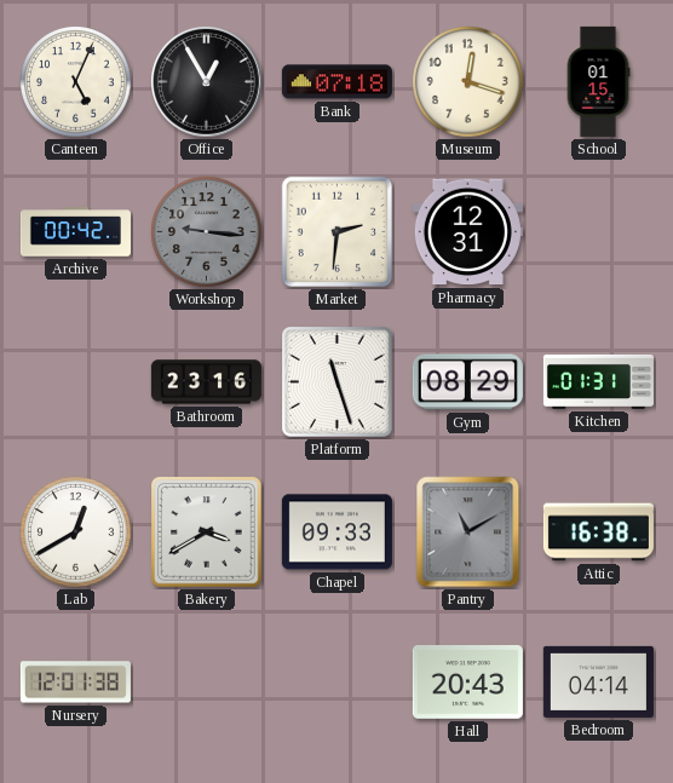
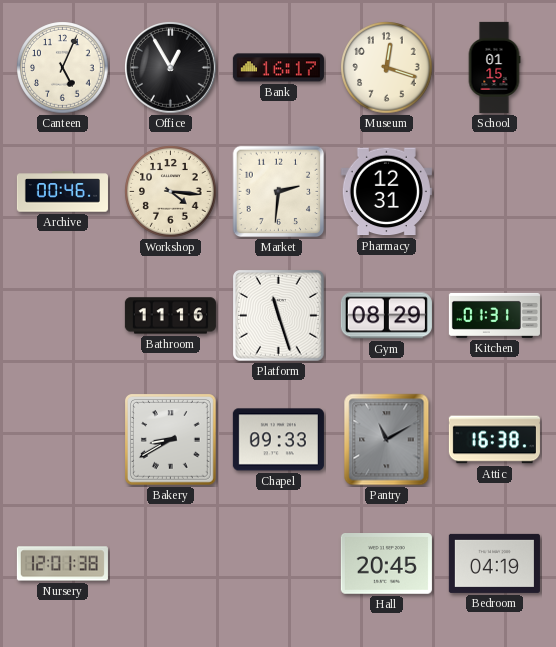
Bank: 07:18 -> 16:17
Archive: 00:42 -> 00:46
Workshop: 9:16 -> 4:16
Workshop dial: grey -> cream
Bathroom: 23:16 -> 11:16
Lab: 12:40 -> none
Bakery: 3:40 -> 8:40
Hall: 20:43 -> 20:45
Bedroom: 04:14 -> 04:19
